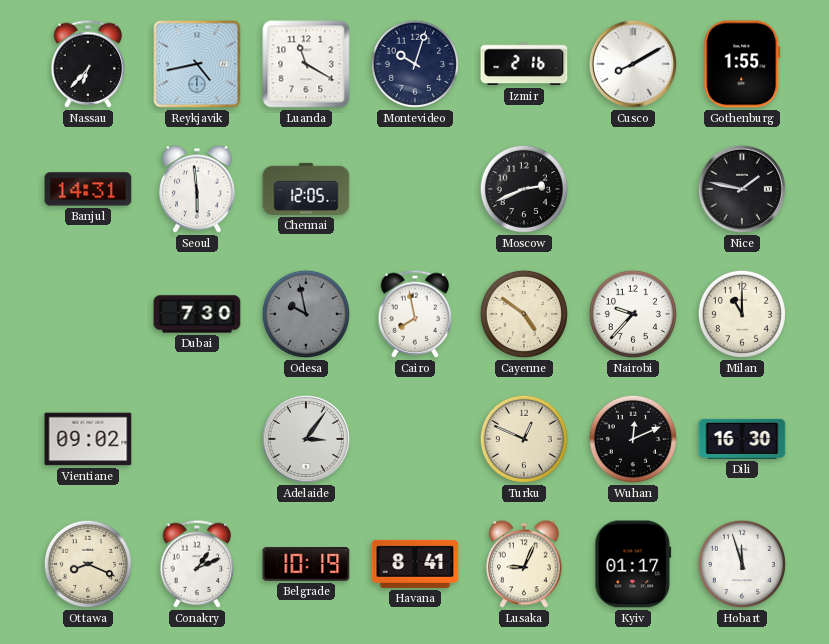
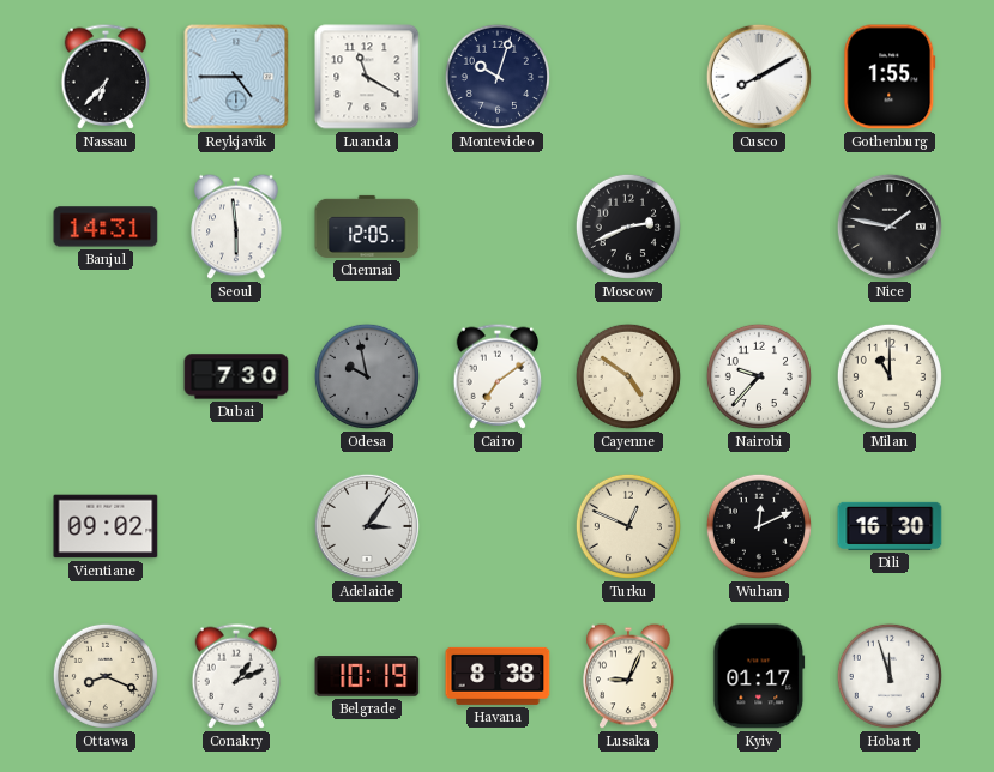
Reykjavik: 4:43 -> 4:45
Izmir: 2:16 -> none
Cairo: 7:58 -> 7:09
Havana: 8:41 -> 8:38
